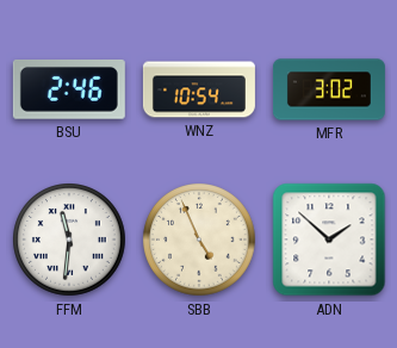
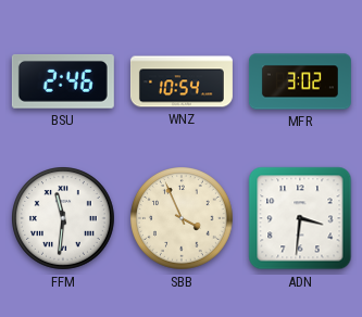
SBB: 4:56 -> 3:56
ADN: 1:52 -> 3:31
